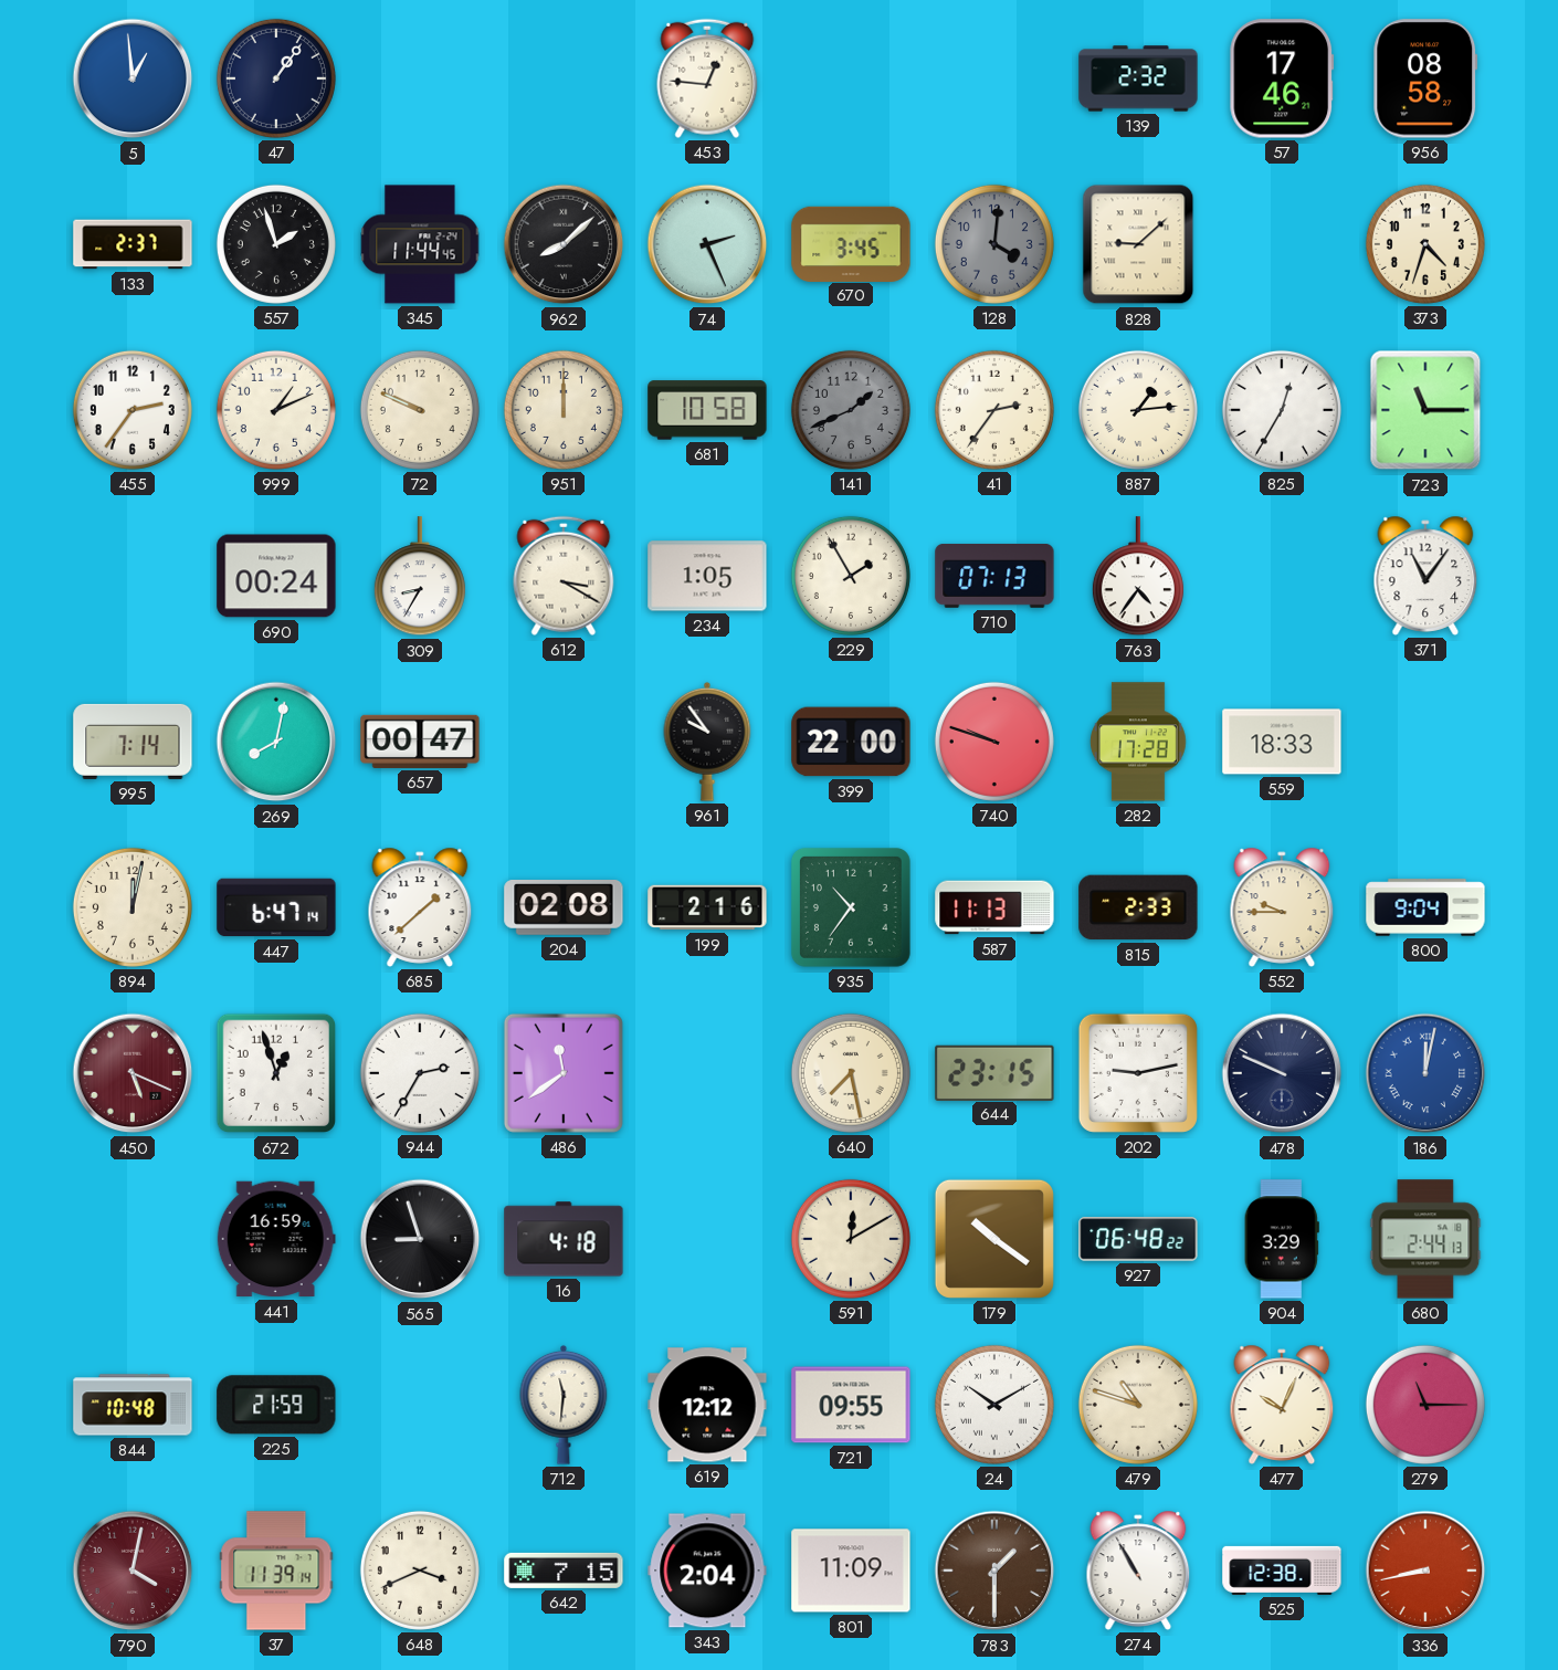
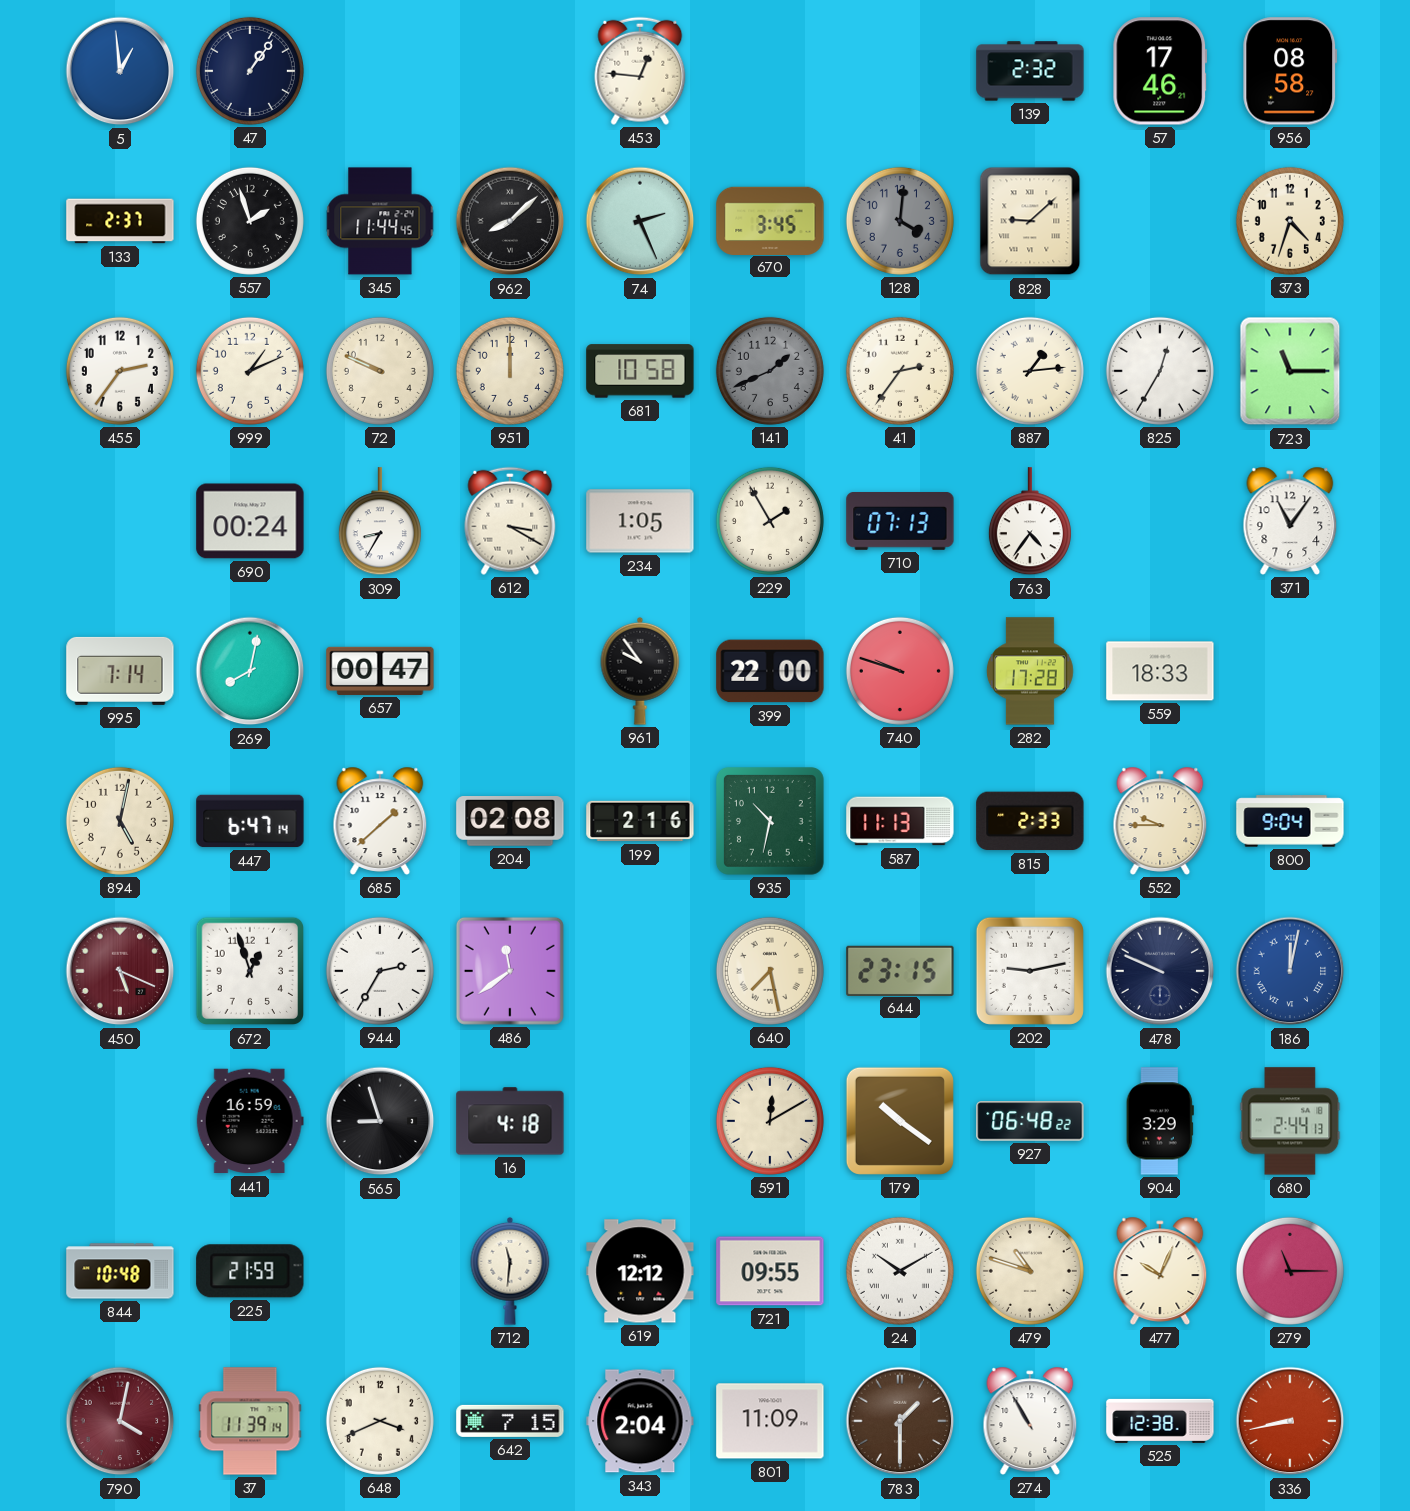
894: 12:02 -> 5:02
935: 10:36 -> 10:32
